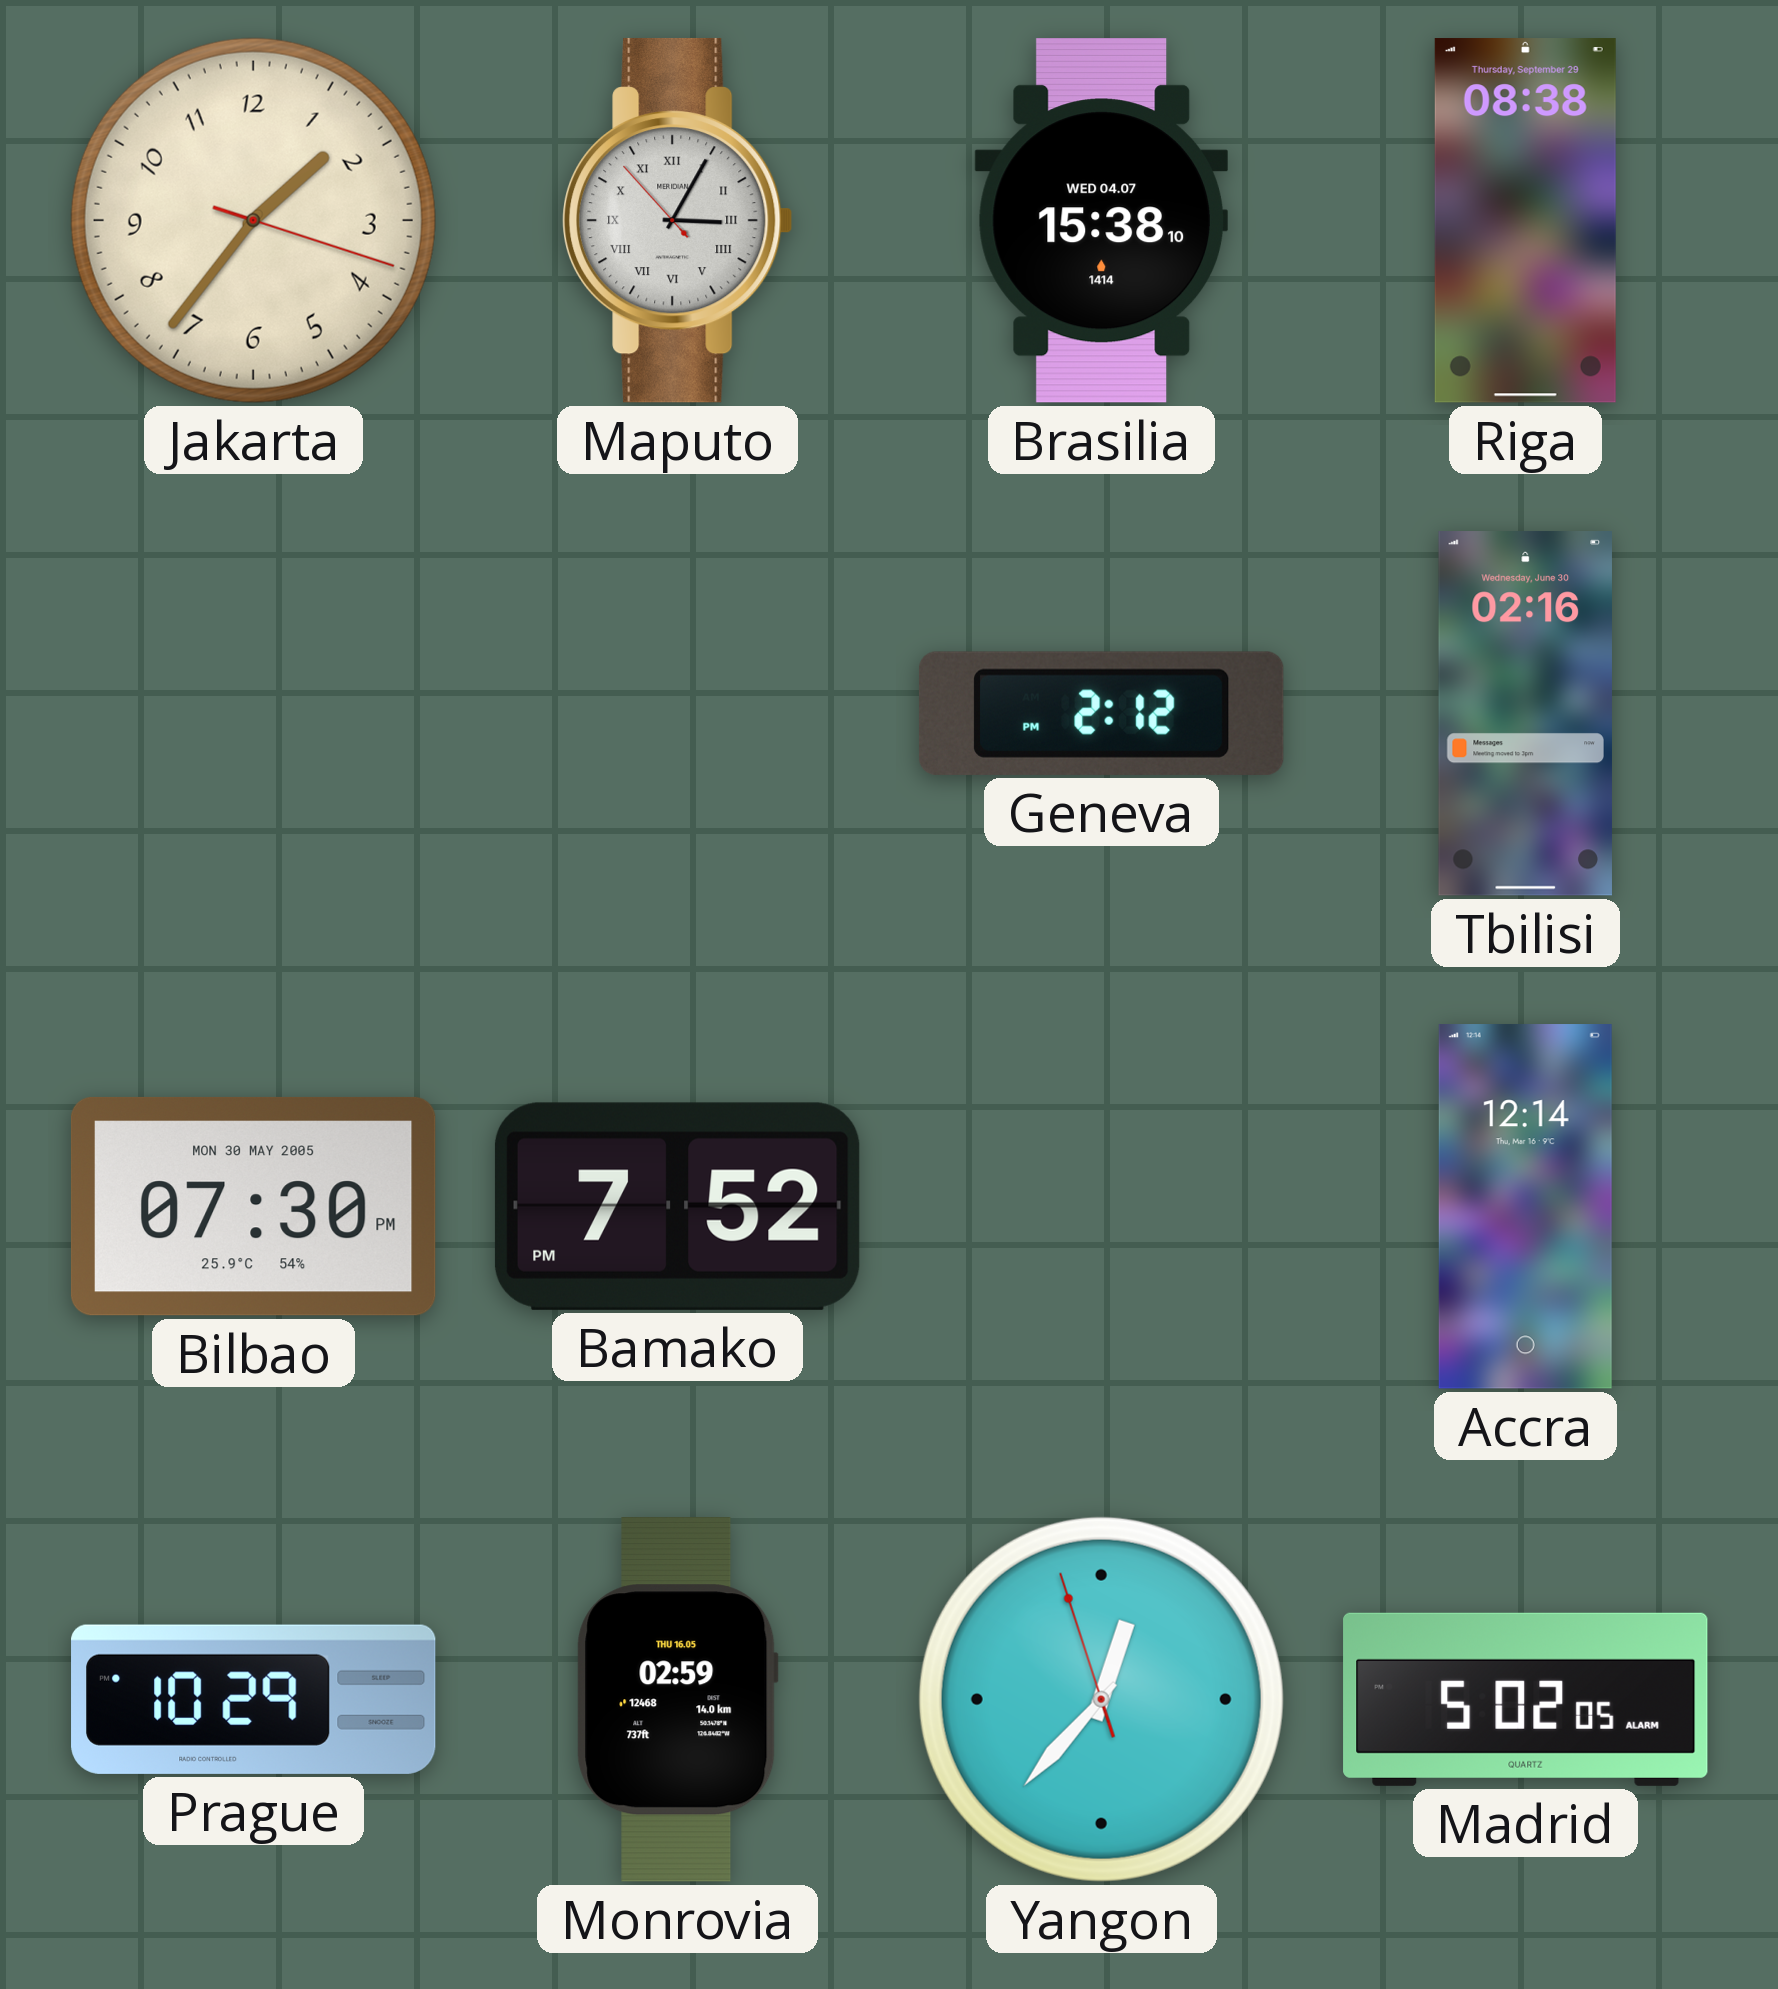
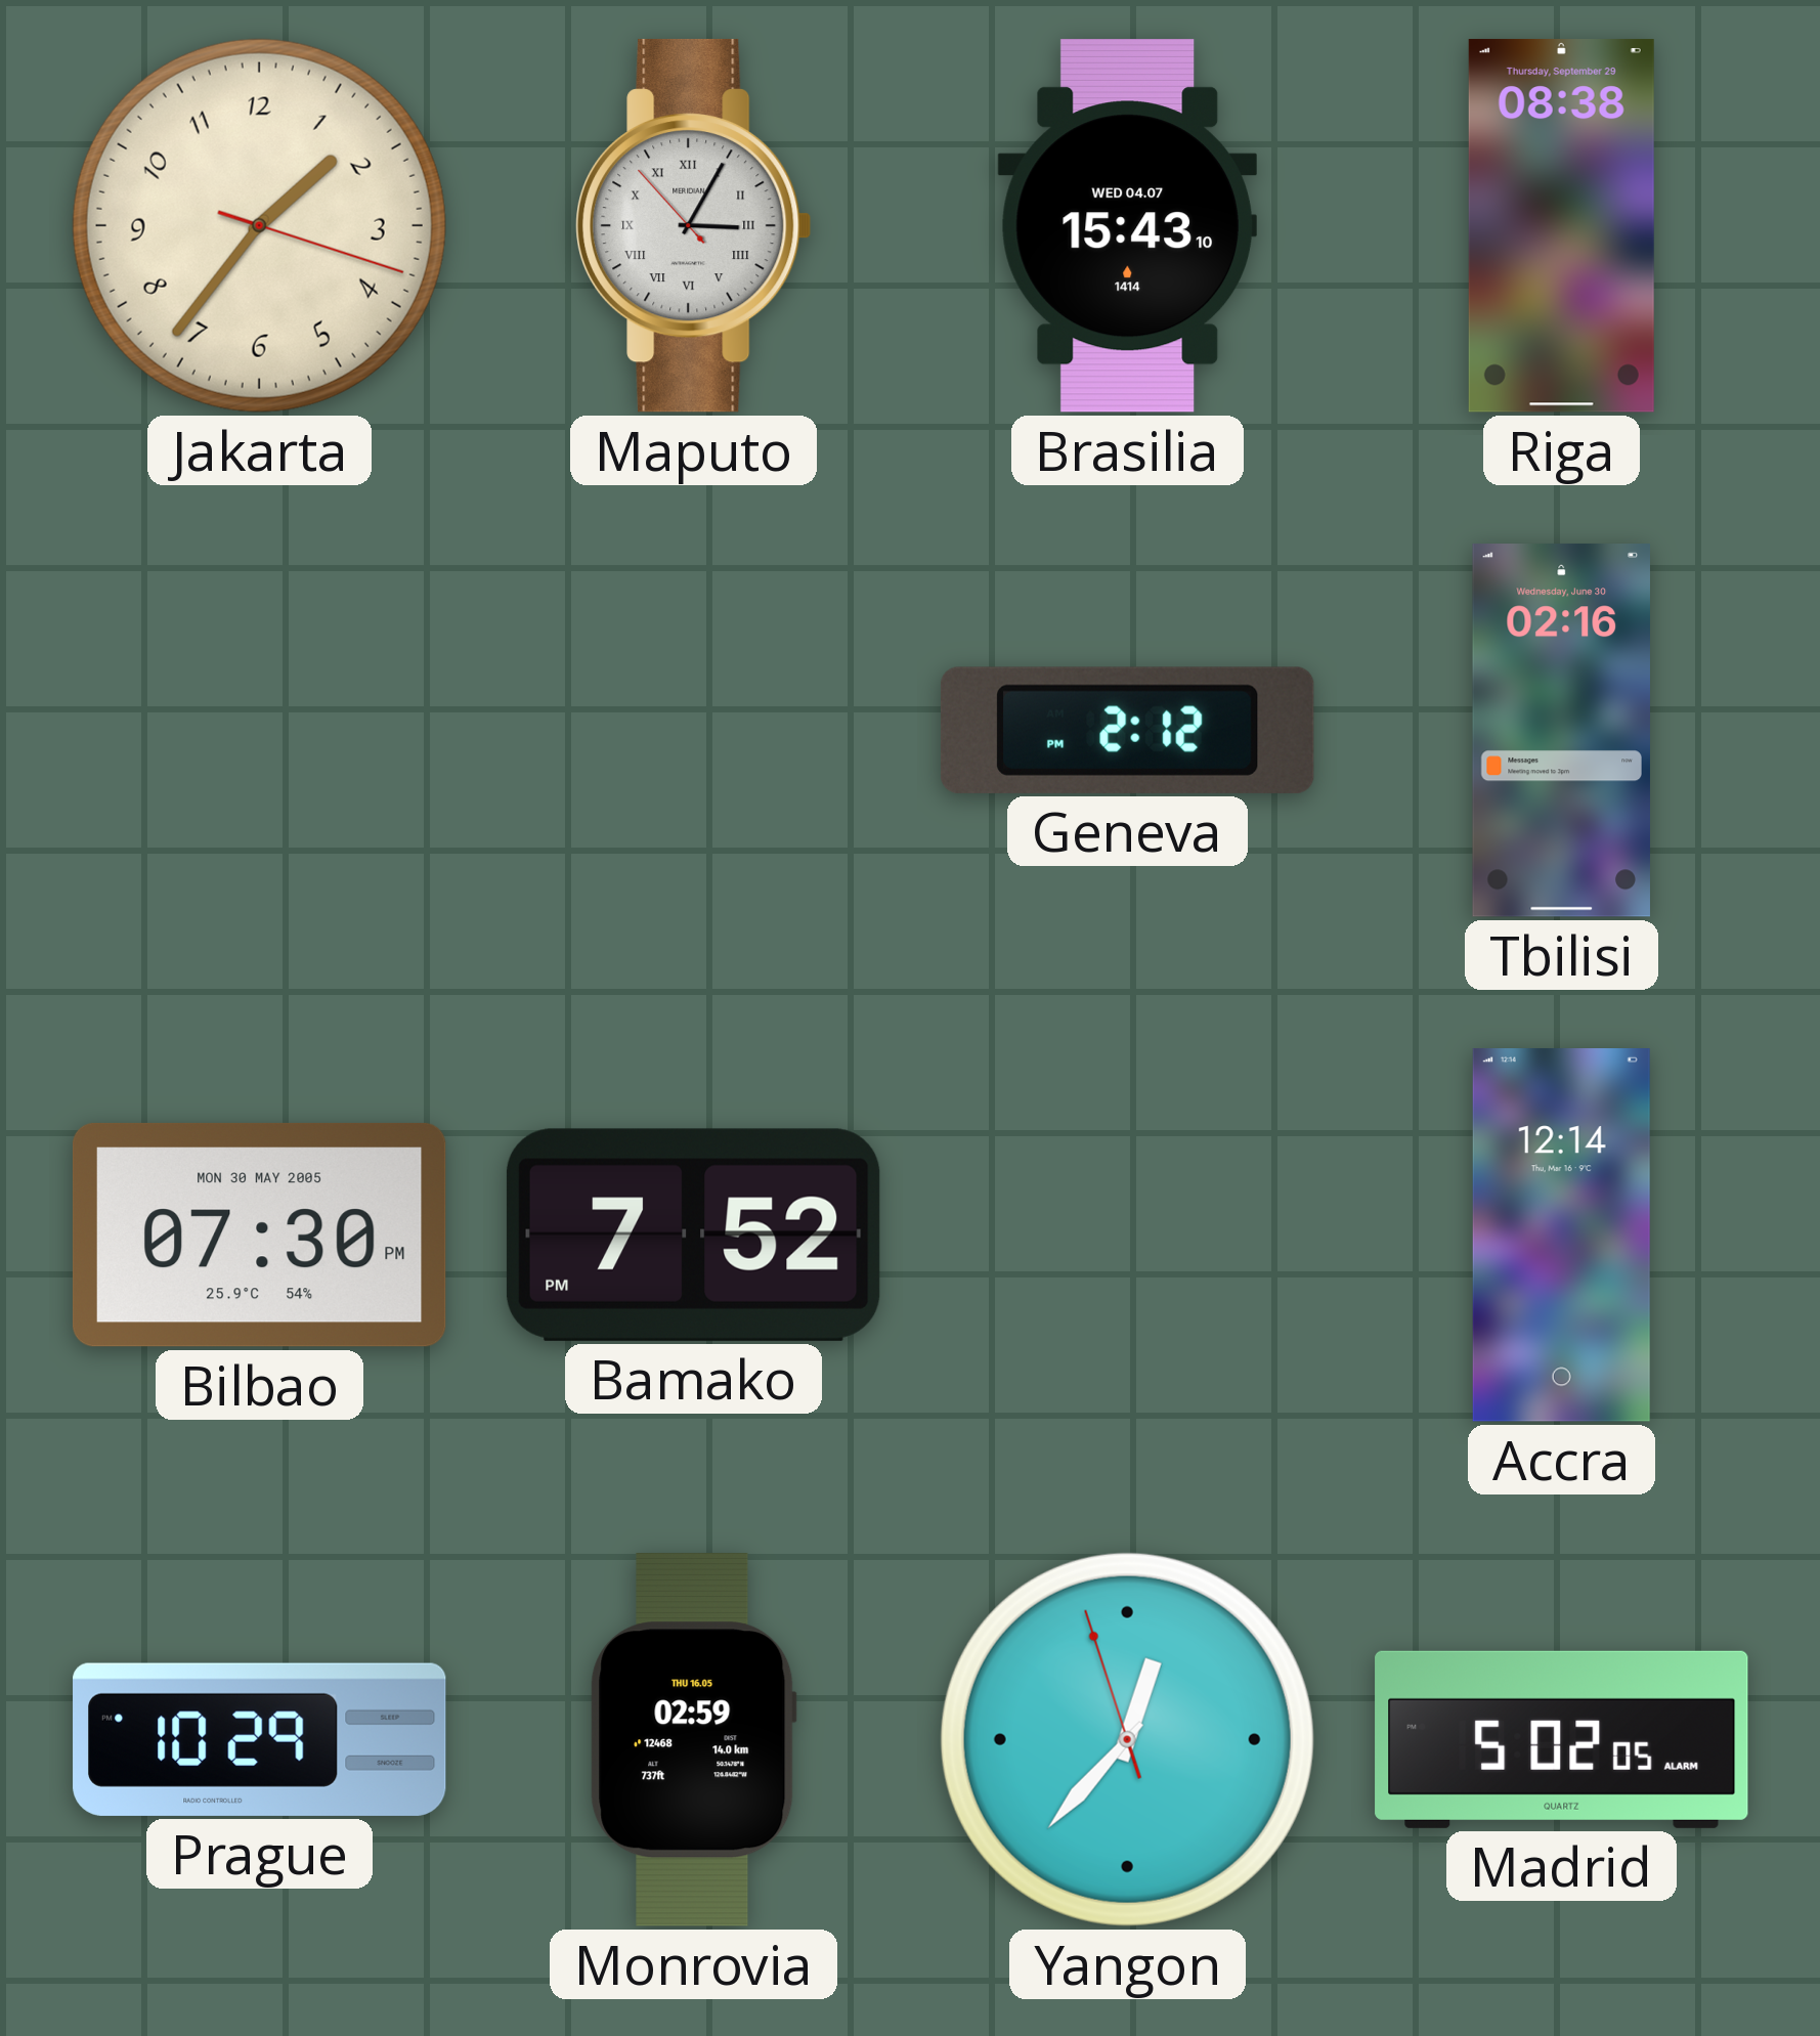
Brasilia: 15:38 -> 15:43
